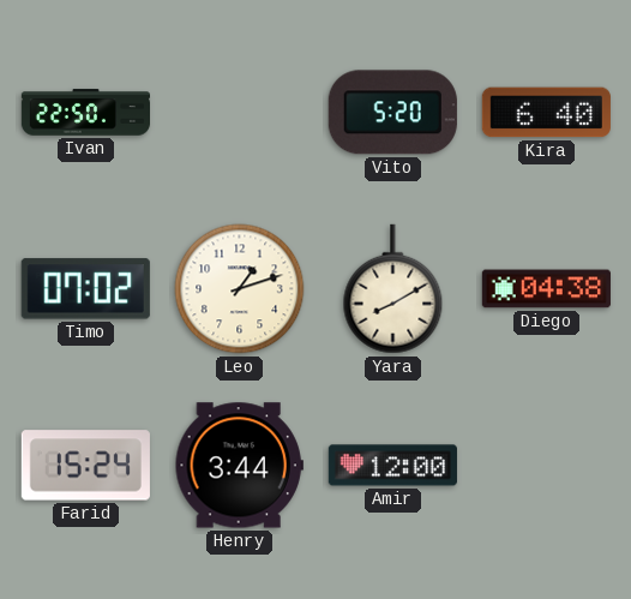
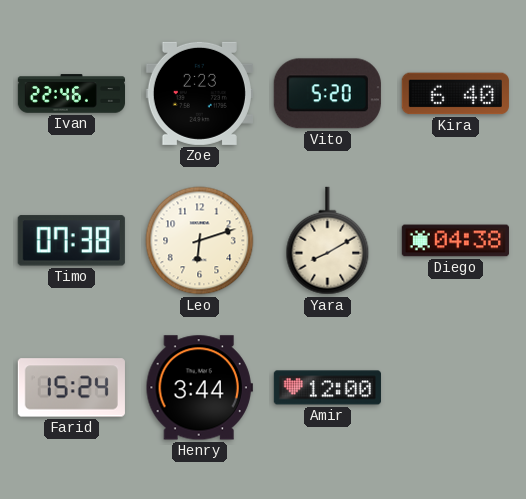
Ivan: 22:50 -> 22:46
Zoe: none -> 2:23
Timo: 07:02 -> 07:38
Leo: 1:12 -> 6:12
